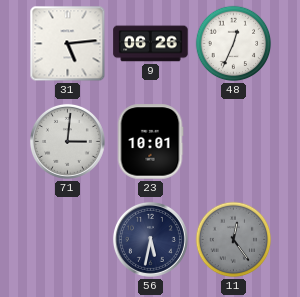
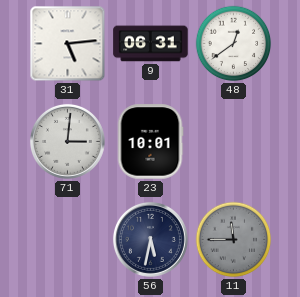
9: 06:26 -> 06:31
48: 12:34 -> 12:39
11: 12:24 -> 11:45
